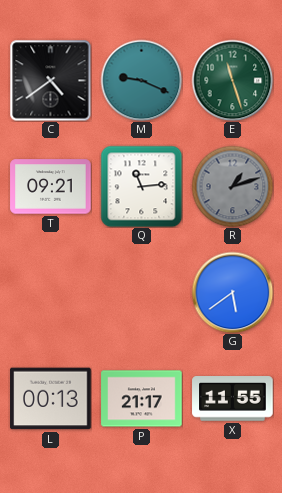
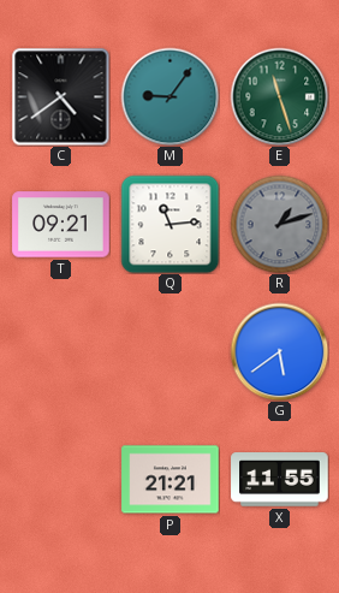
M: 9:19 -> 9:06
L: 00:13 -> none
P: 21:17 -> 21:21
